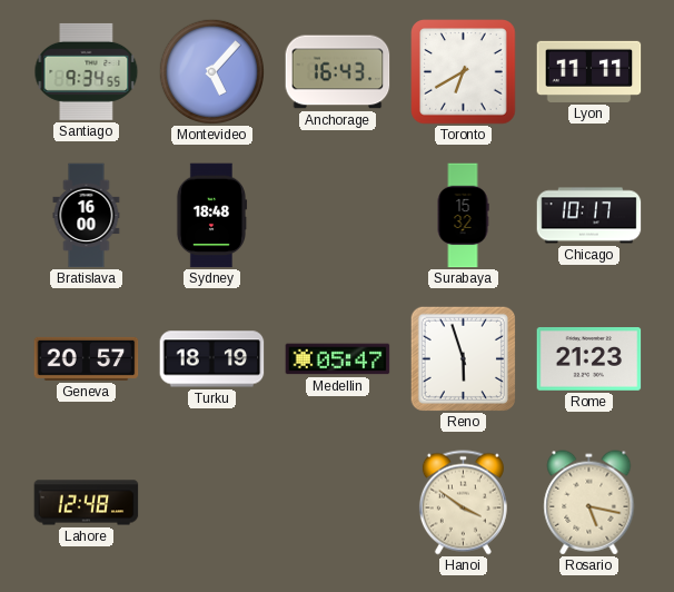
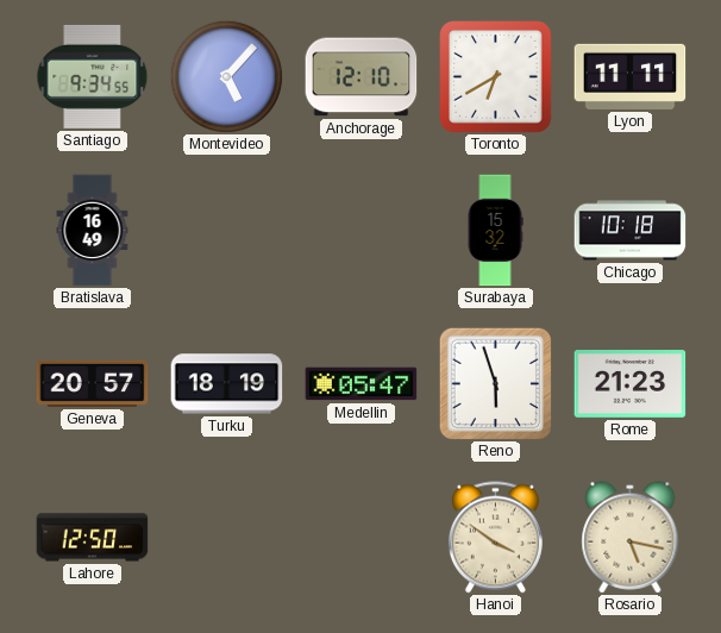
Anchorage: 16:43 -> 12:10
Bratislava: 16:00 -> 16:49
Sydney: 18:48 -> none
Chicago: 10:17 -> 10:18
Lahore: 12:48 -> 12:50
